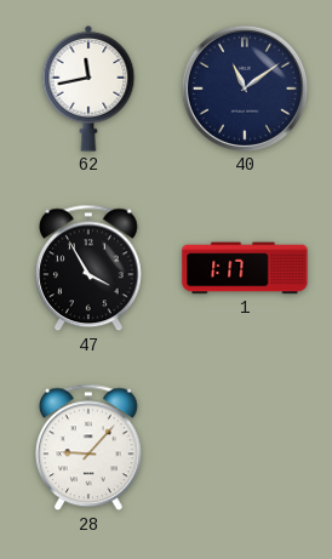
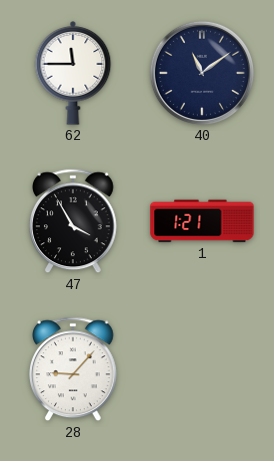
62: 11:43 -> 11:45
1: 1:17 -> 1:21
